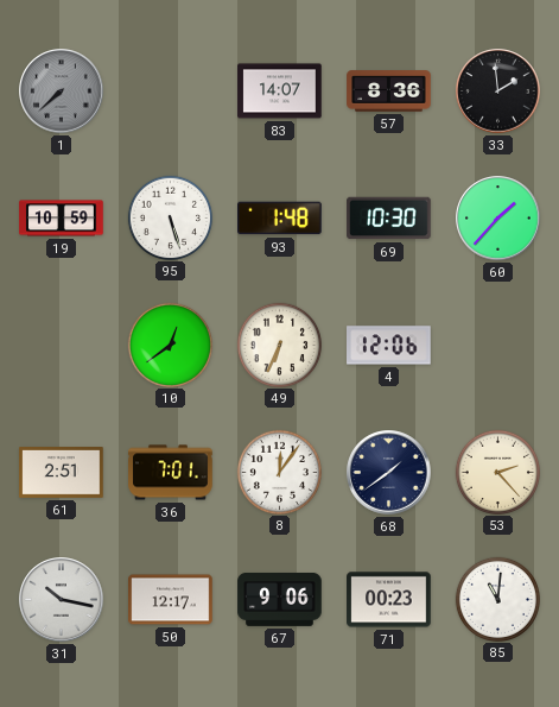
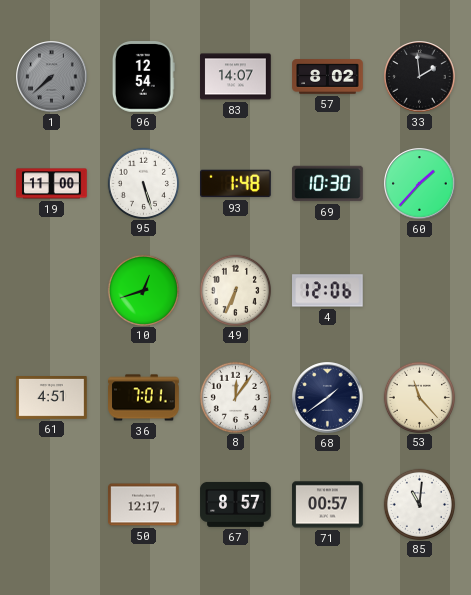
96: none -> 12:54
57: 8:36 -> 8:02
19: 10:59 -> 11:00
10: 12:39 -> 12:42
61: 2:51 -> 4:51
53: 2:23 -> 11:23
31: 10:17 -> none
67: 9:06 -> 8:57
71: 00:23 -> 00:57
